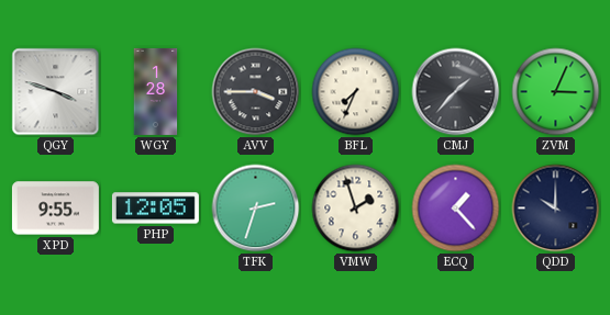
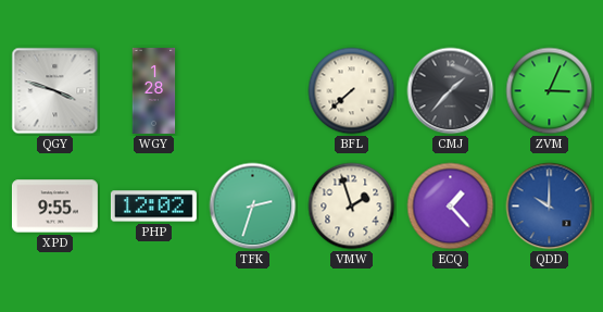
AVV: 3:45 -> none
BFL: 7:34 -> 7:38
PHP: 12:05 -> 12:02
QDD dial: navy -> blue
